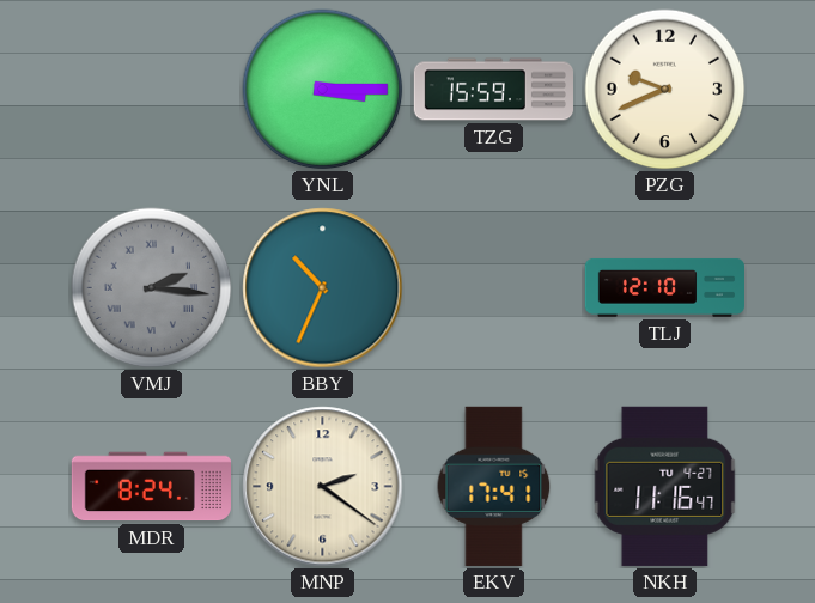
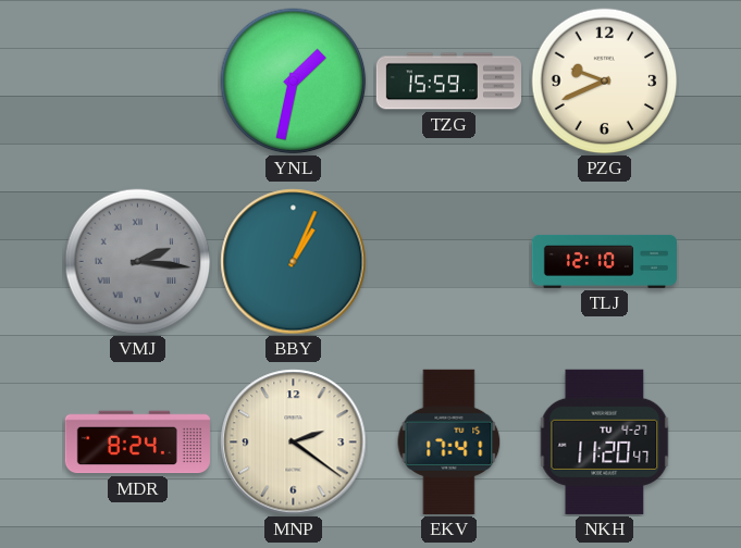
YNL: 3:15 -> 1:32
BBY: 10:34 -> 1:04
NKH: 11:16 -> 11:20
